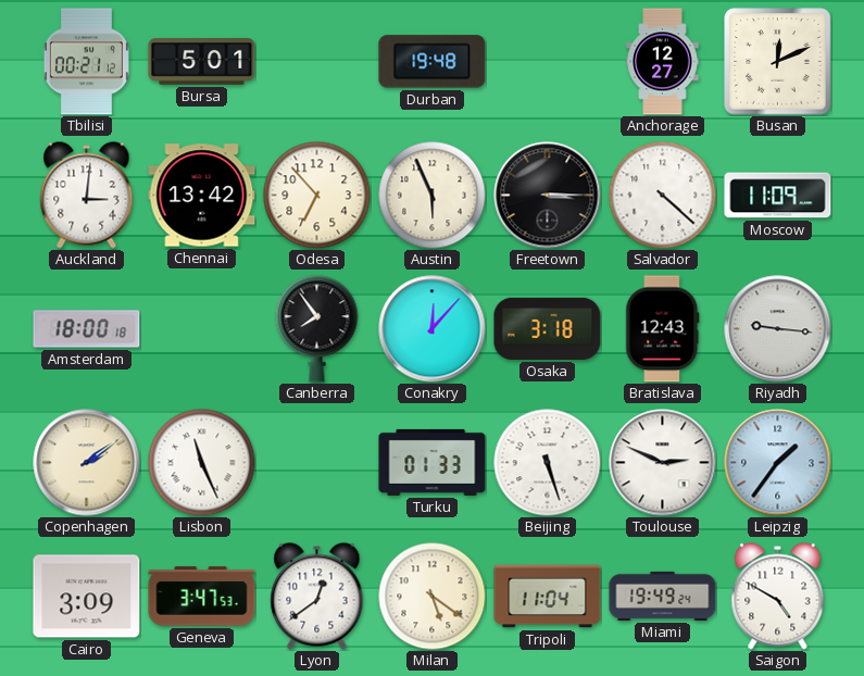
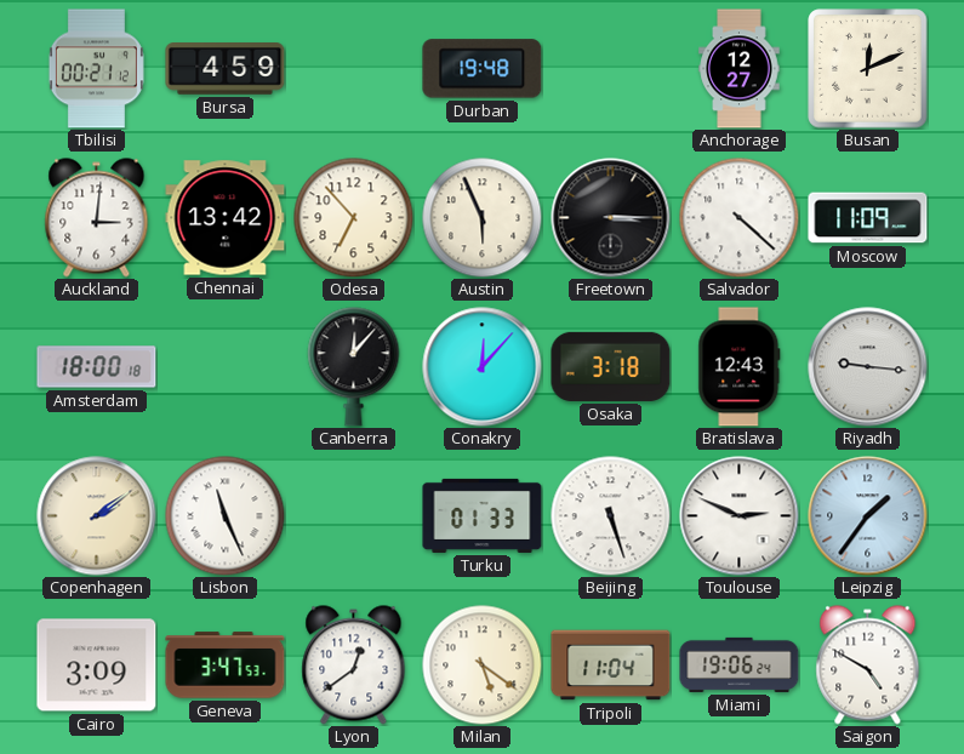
Bursa: 5:01 -> 4:59
Canberra: 7:54 -> 12:07
Miami: 19:49 -> 19:06
